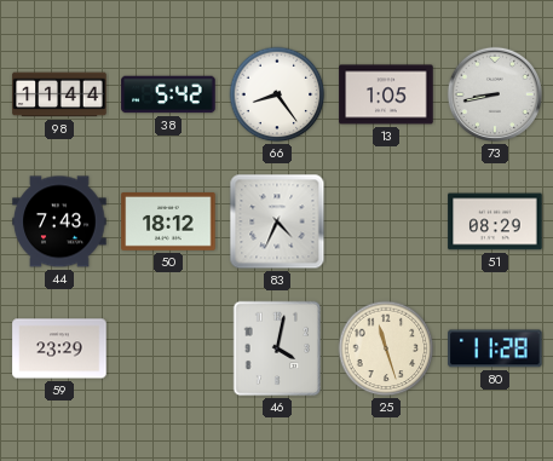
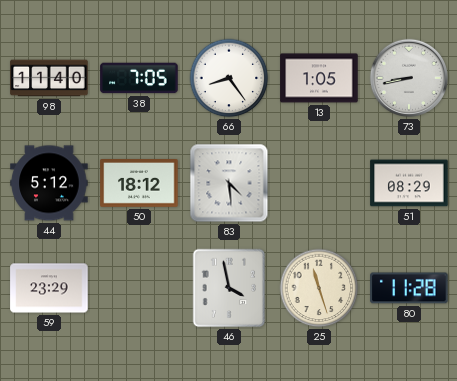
98: 11:44 -> 11:40
38: 5:42 -> 7:05
44: 7:43 -> 5:12
83: 4:34 -> 4:29
46: 4:02 -> 3:58
